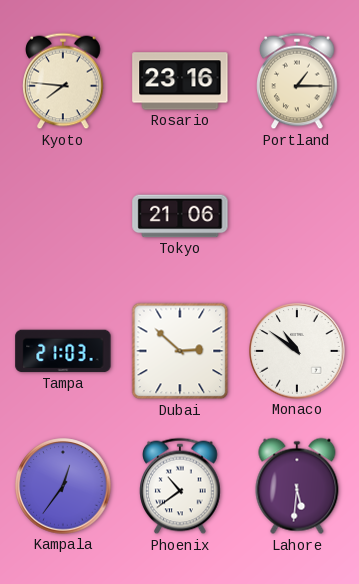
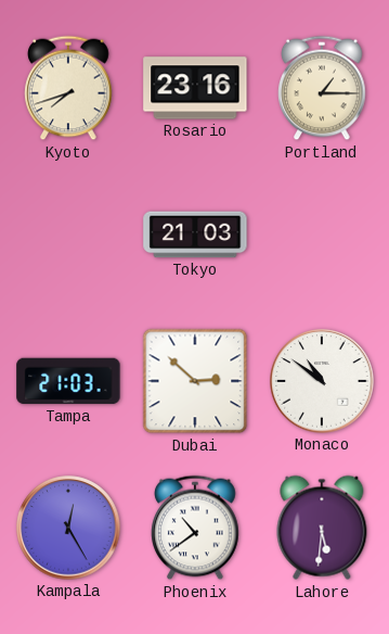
Kyoto: 7:46 -> 7:42
Tokyo: 21:06 -> 21:03
Kampala: 12:36 -> 12:25
